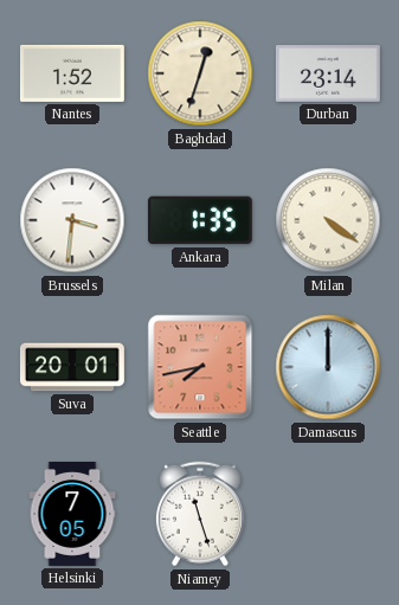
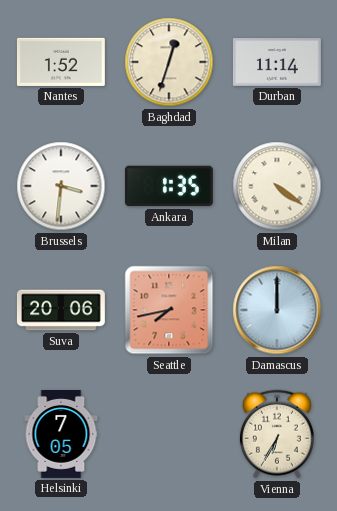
Durban: 23:14 -> 11:14
Suva: 20:01 -> 20:06
Niamey: 11:27 -> none
Vienna: none -> 6:35
